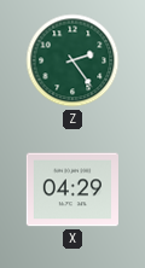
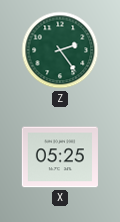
X: 04:29 -> 05:25
